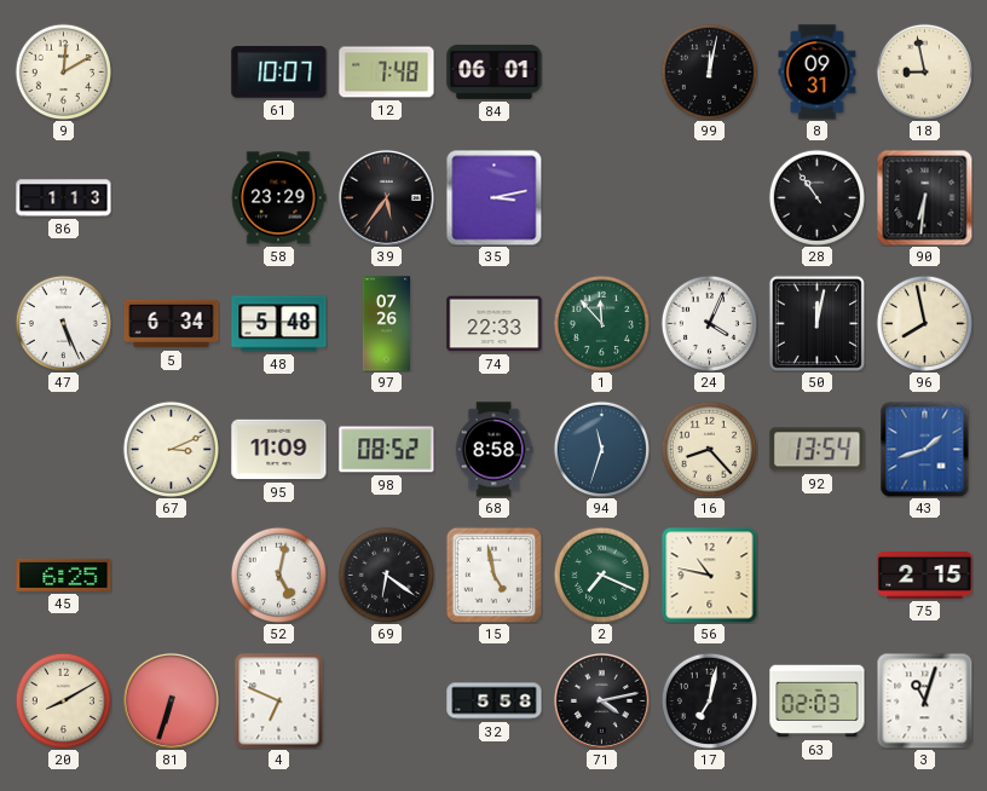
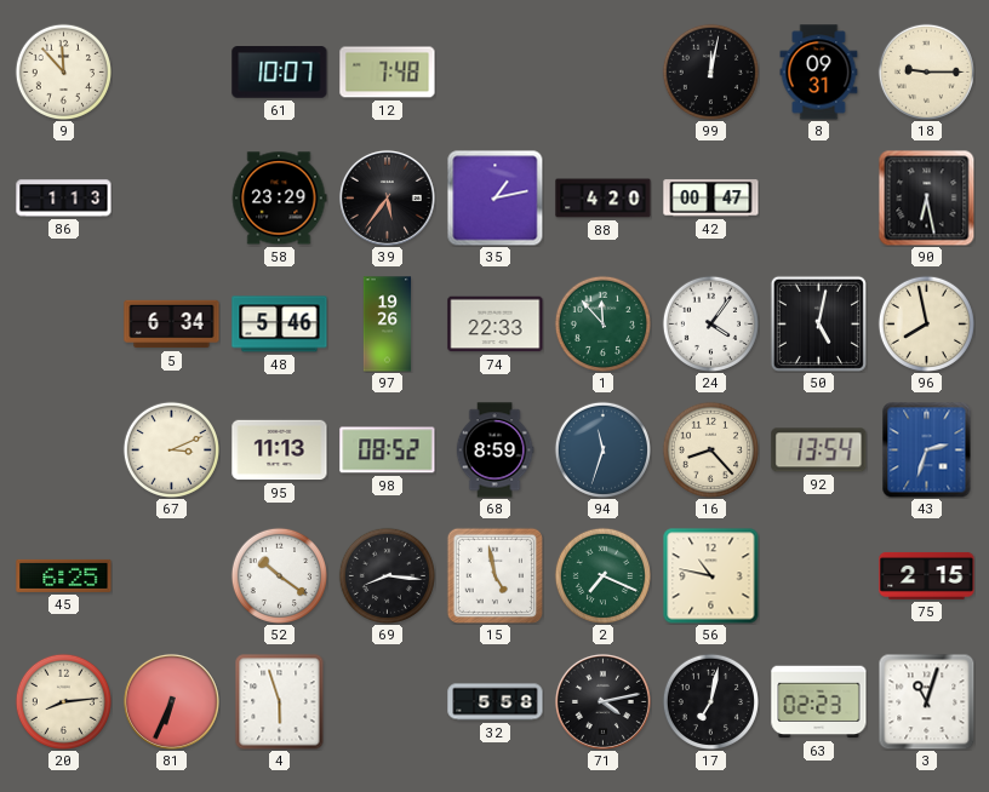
9: 12:10 -> 11:53
84: 06:01 -> none
18: 8:58 -> 9:15
35: 3:13 -> 1:13
88: none -> 4:20
42: none -> 00:47
28: 10:54 -> none
90: 6:31 -> 6:28
47: 5:26 -> none
48: 5:48 -> 5:46
97: 07:26 -> 19:26
24: 4:04 -> 4:06
50: 12:02 -> 5:02
95: 11:09 -> 11:13
68: 8:58 -> 8:59
43: 1:42 -> 2:33
52: 5:02 -> 10:21
69: 6:21 -> 8:16
20: 8:10 -> 8:14
81: 6:33 -> 6:34
4: 6:49 -> 5:57
63: 02:03 -> 02:23
